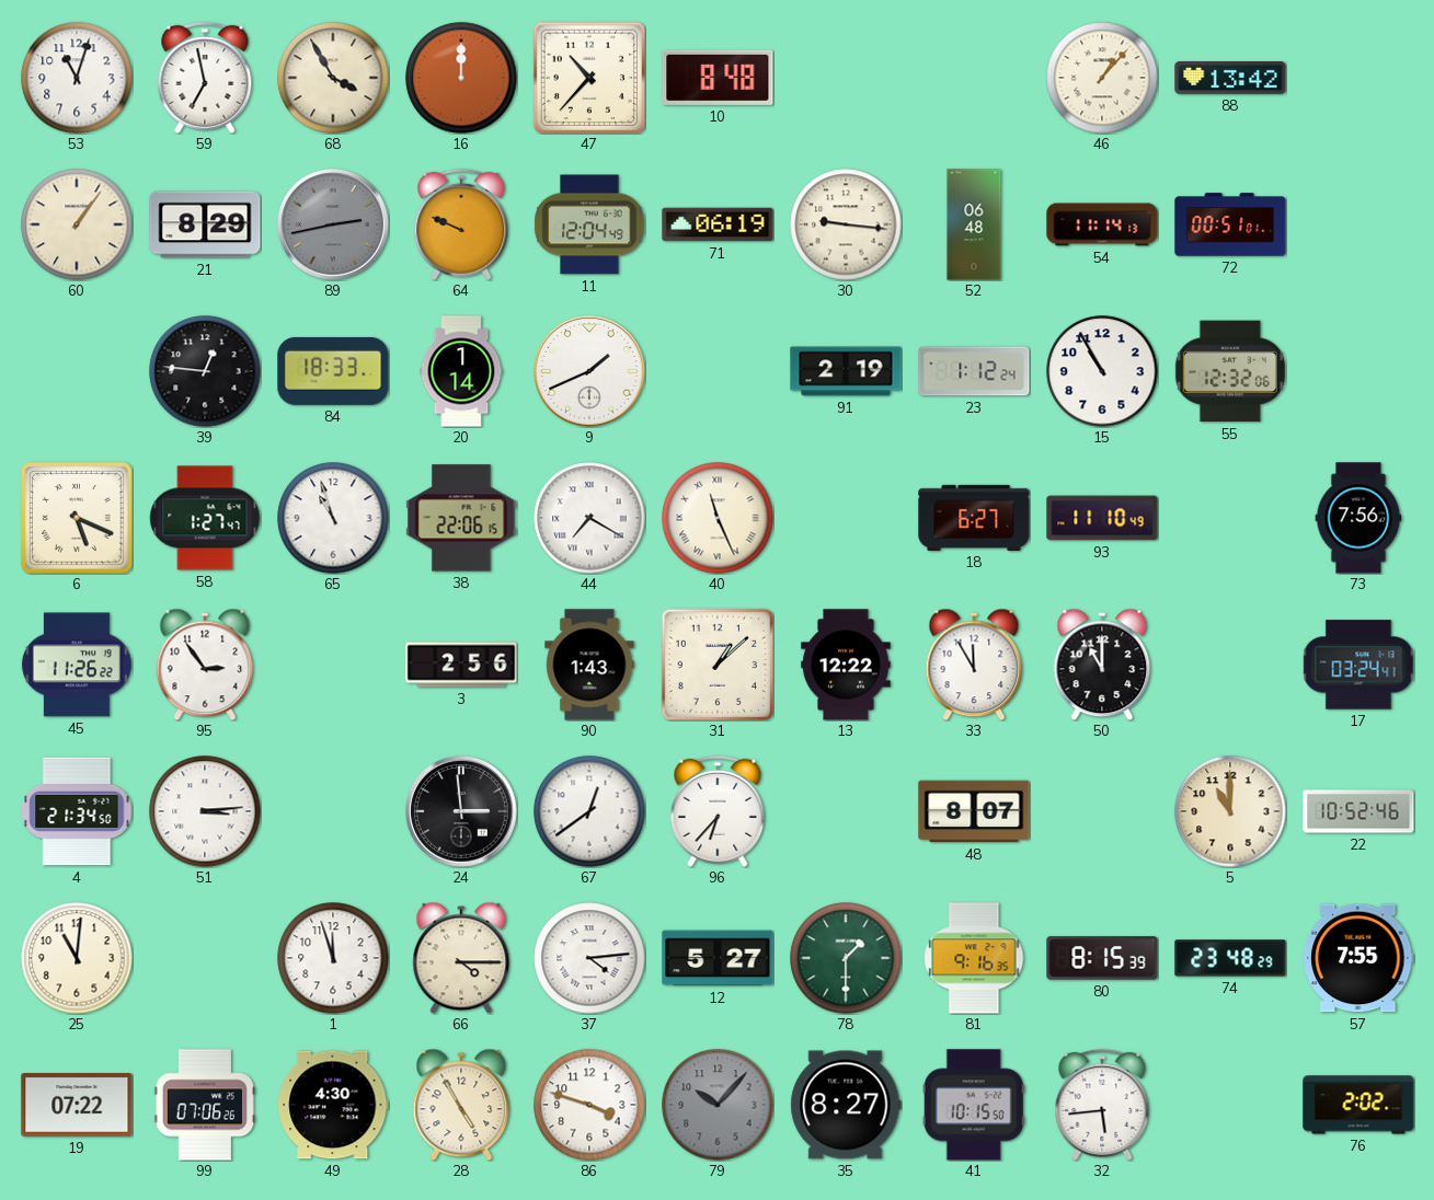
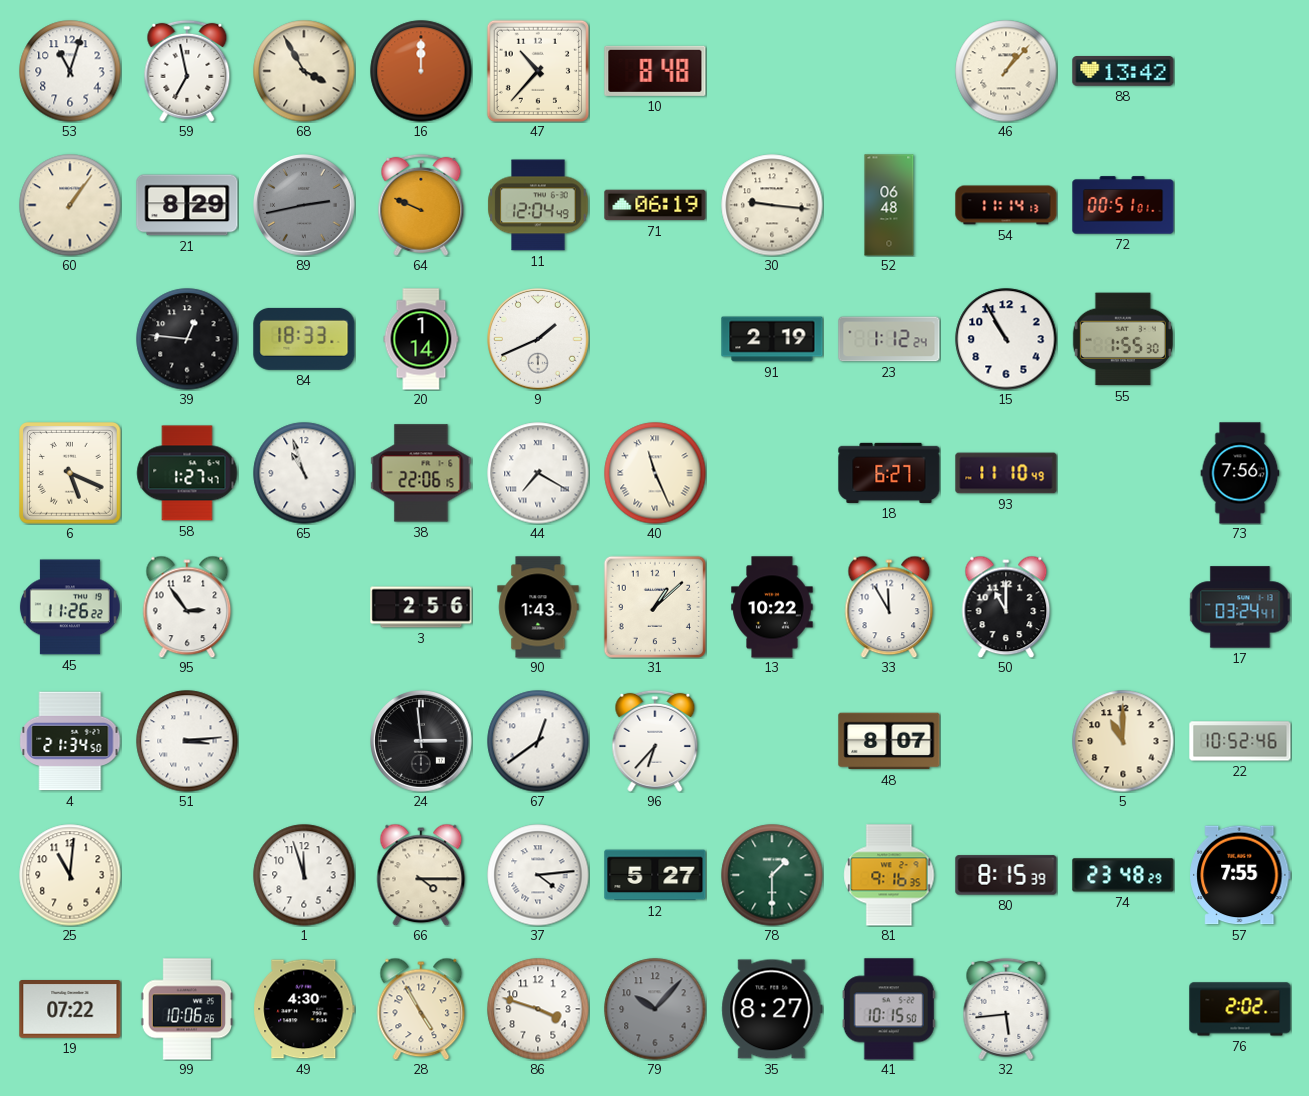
55: 12:32 -> 1:55
13: 12:22 -> 10:22
99: 07:06 -> 10:06
